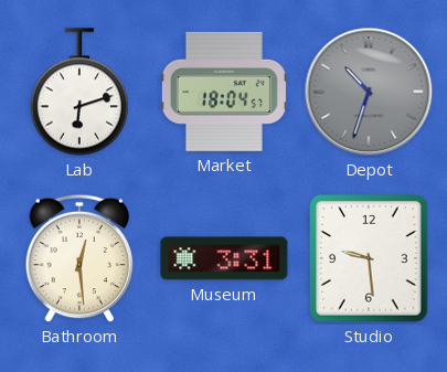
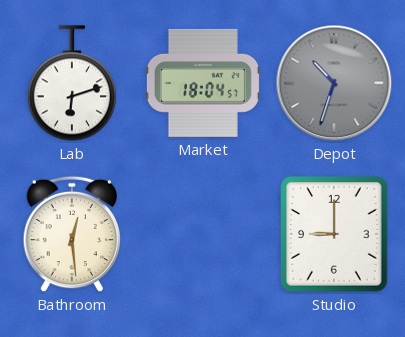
Museum: 3:31 -> none
Studio: 9:29 -> 9:00
